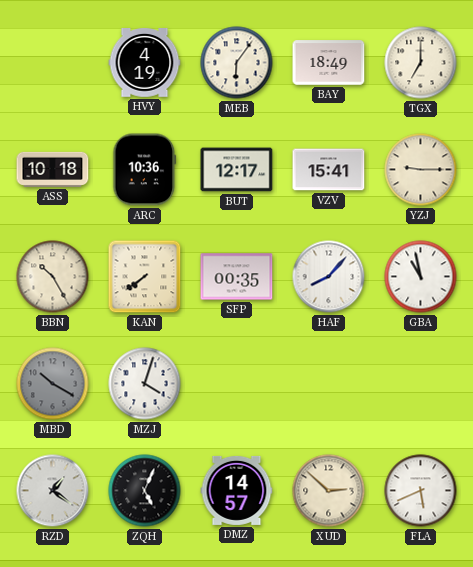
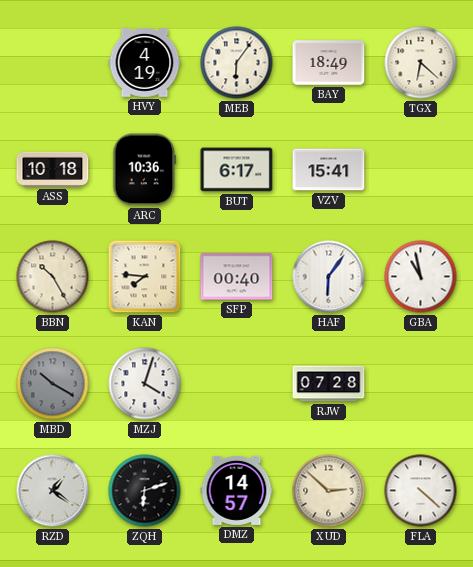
TGX: 7:00 -> 6:22
BUT: 12:17 -> 6:17
YZJ: 9:15 -> none
KAN: 7:39 -> 7:46
SFP: 00:35 -> 00:40
HAF: 8:07 -> 6:06
RJW: none -> 07:28
ZQH: 5:04 -> 6:12
FLA: 5:41 -> 4:22
